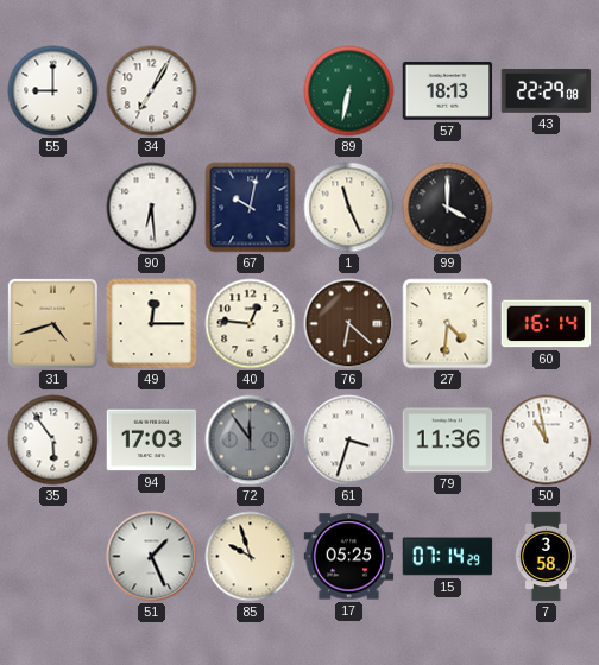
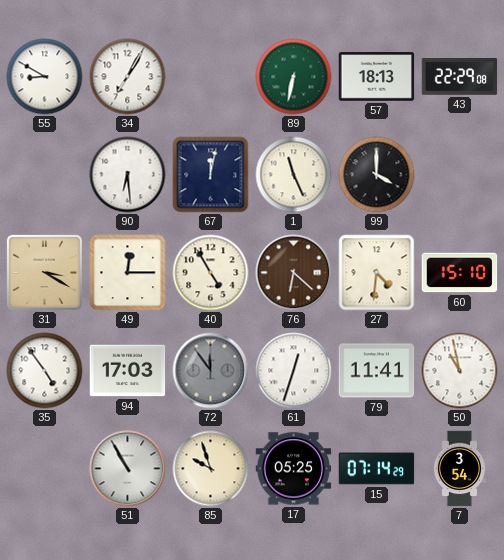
55: 9:00 -> 8:50
67: 10:02 -> 12:02
31: 4:42 -> 3:20
40: 12:46 -> 4:55
60: 16:14 -> 15:10
35: 5:54 -> 4:54
61: 3:33 -> 12:33
79: 11:36 -> 11:41
51: 1:26 -> 10:55
7: 3:58 -> 3:54
